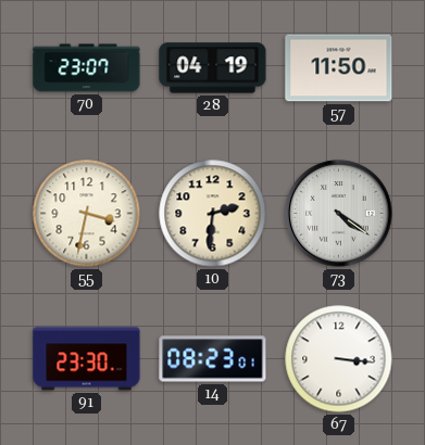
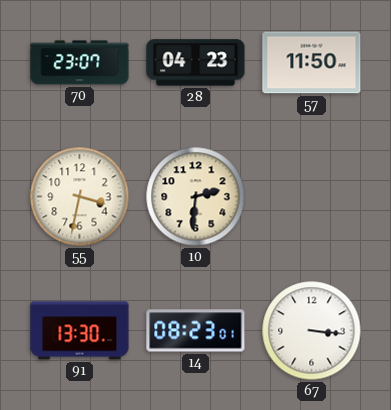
28: 04:19 -> 04:23
73: 4:21 -> none
91: 23:30 -> 13:30
